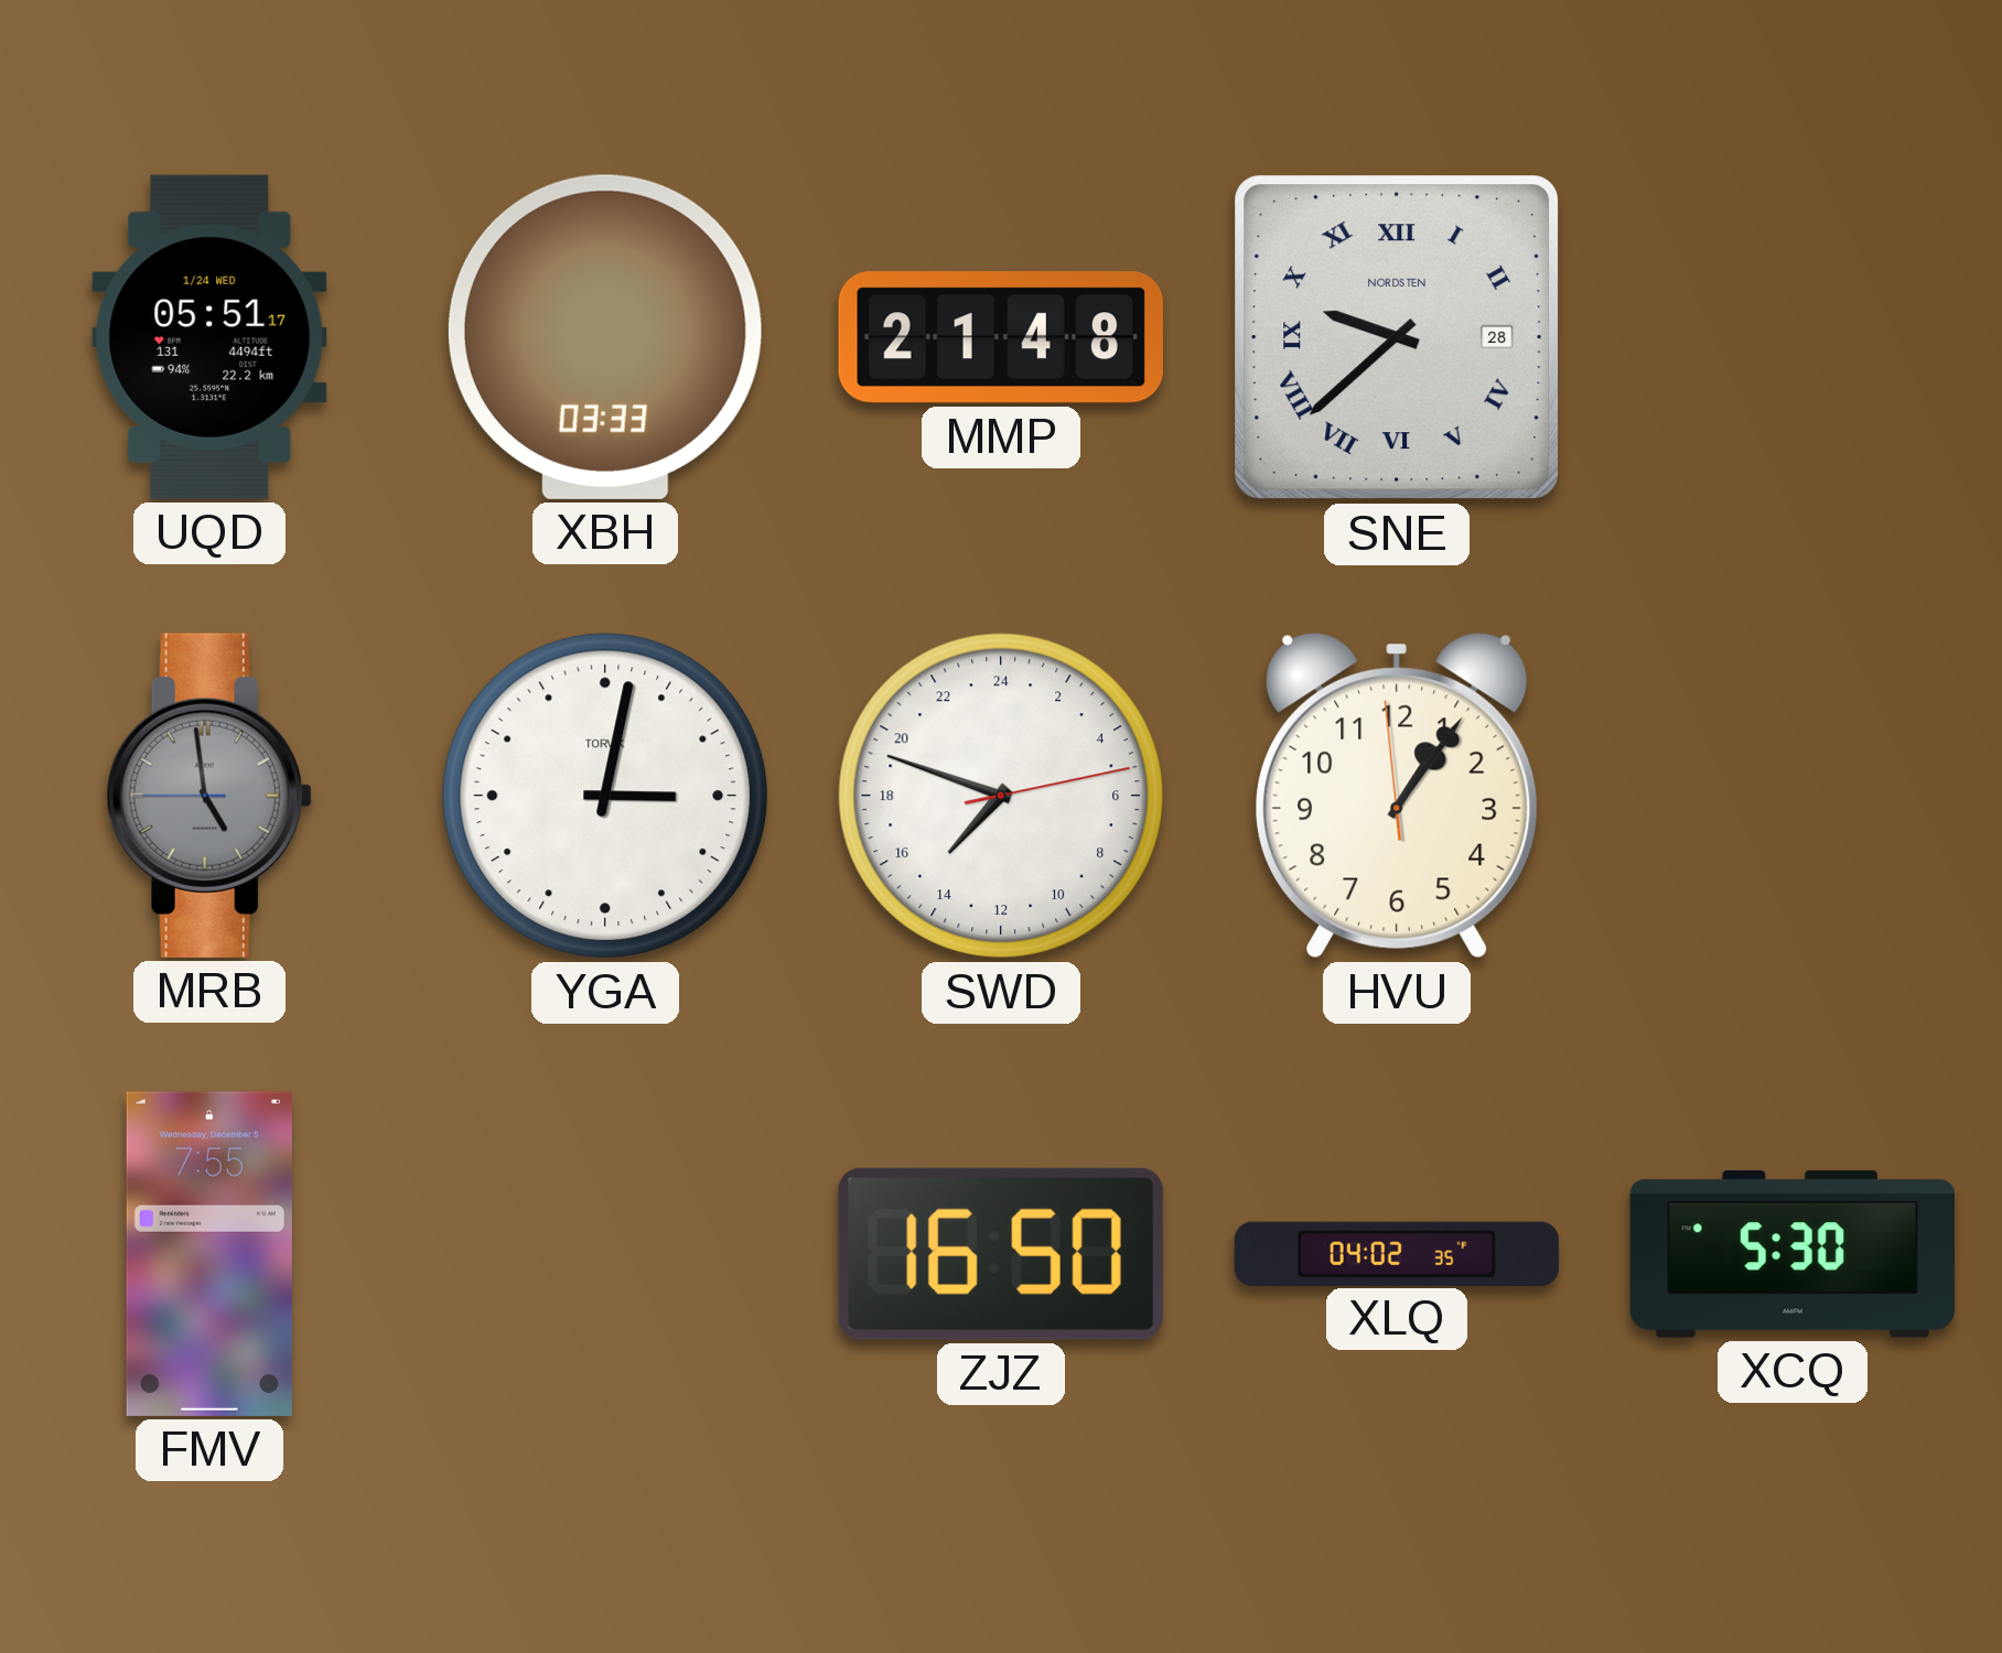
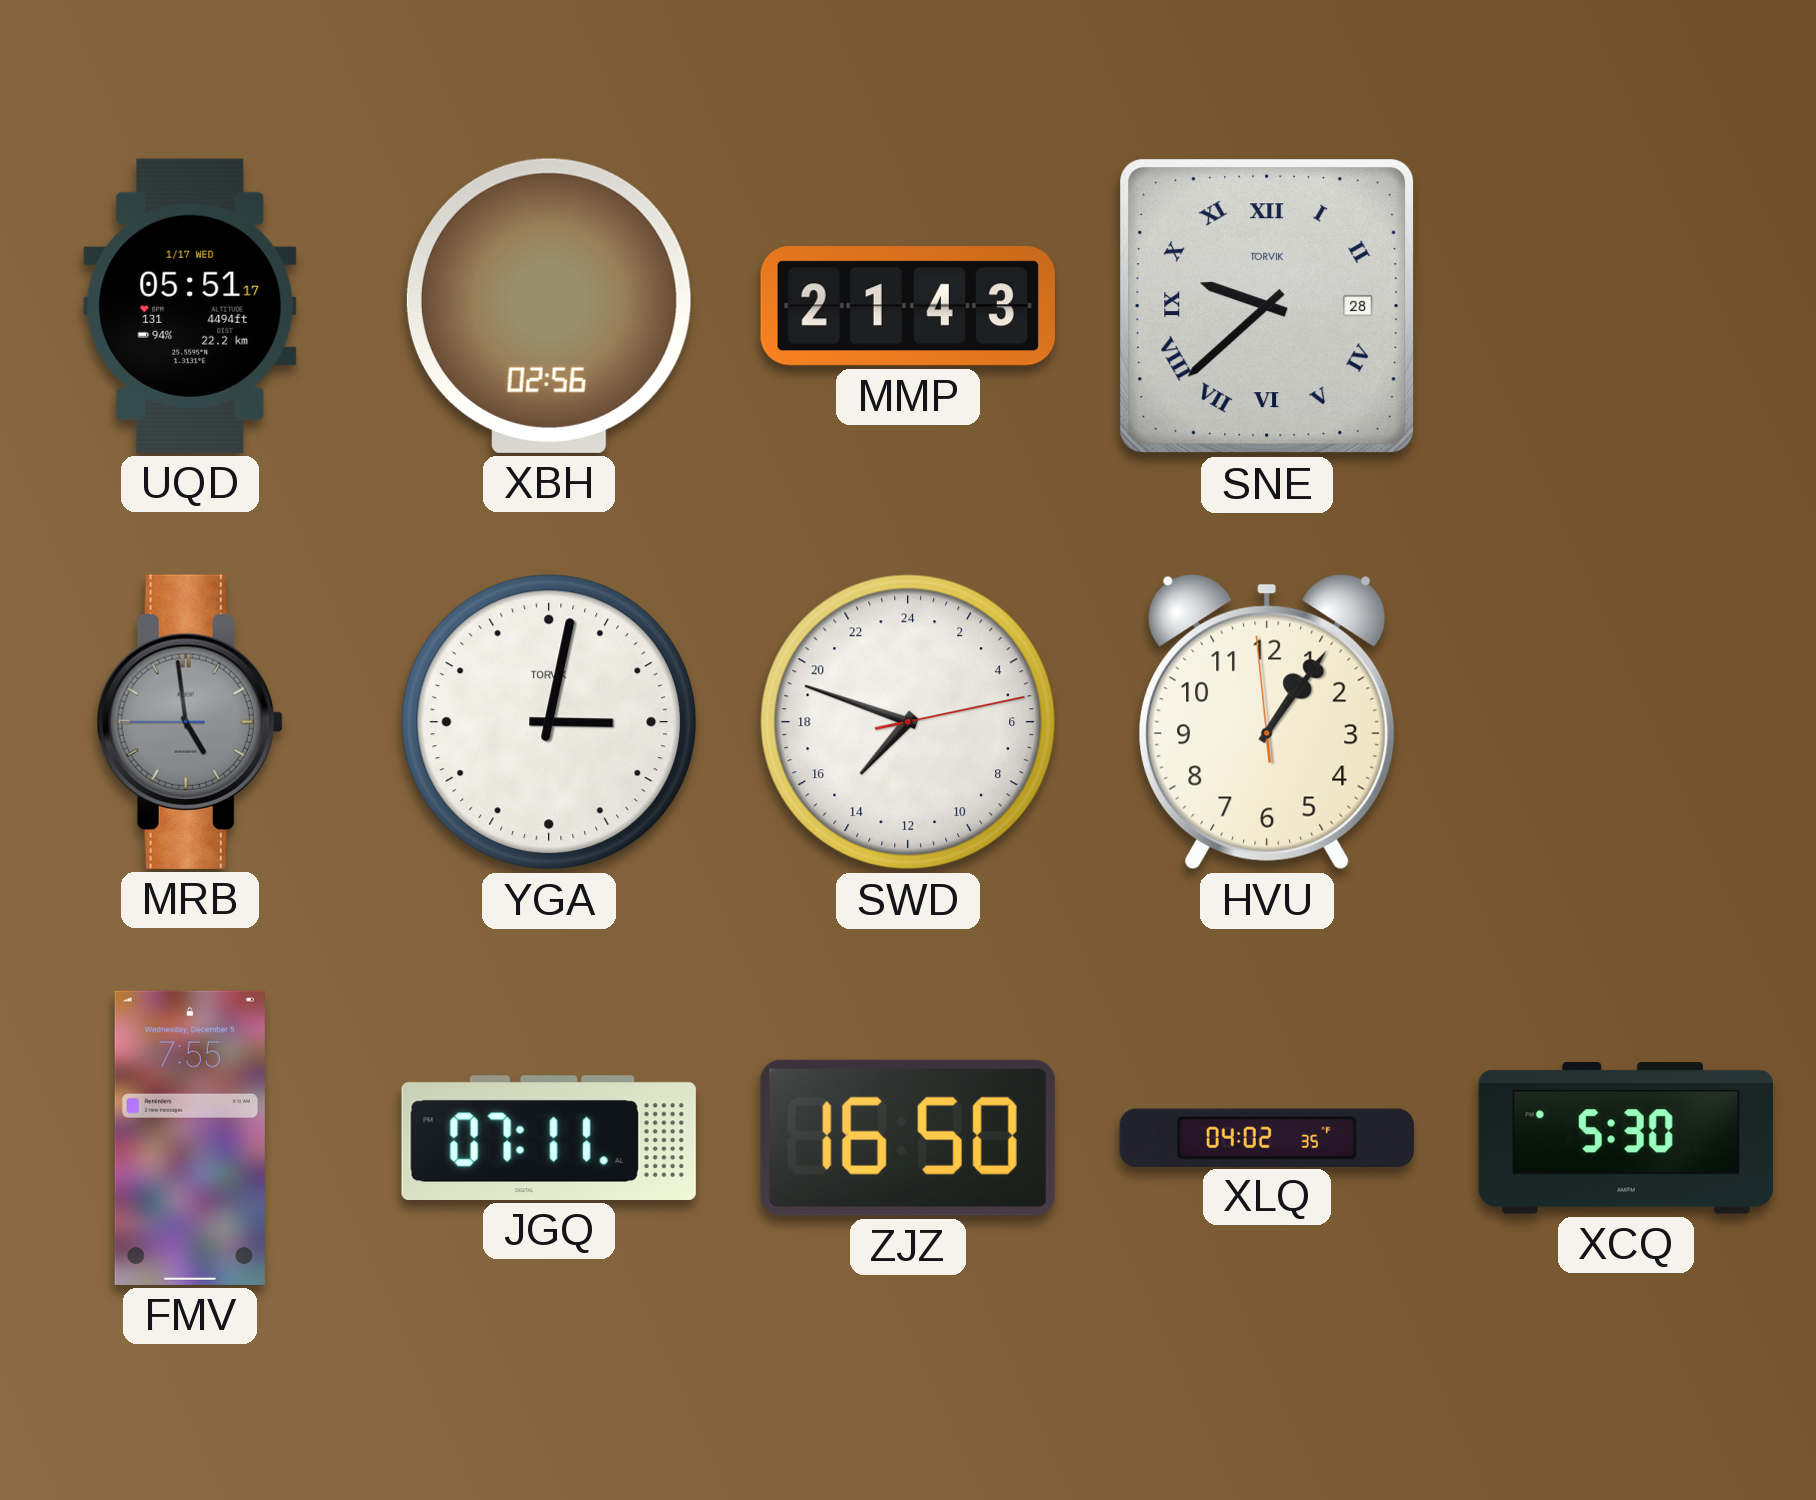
UQD date: 1/24 WED -> 1/17 WED
XBH: 03:33 -> 02:56
MMP: 21:48 -> 21:43
SNE brand: NORDSTEN -> TORVIK
JGQ: none -> 07:11
